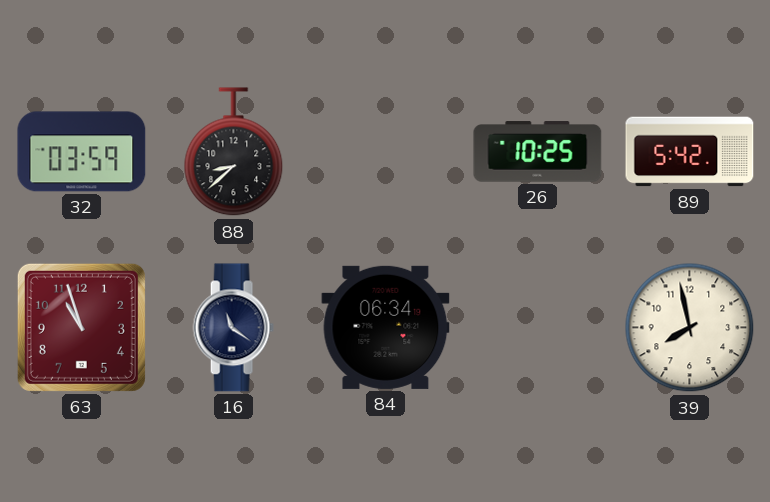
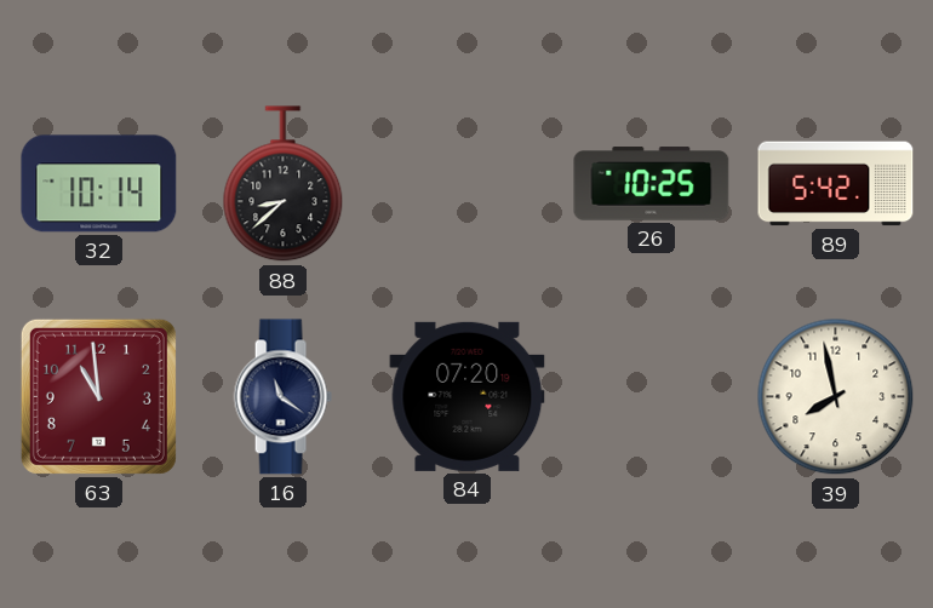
32: 03:59 -> 10:14
63: 10:57 -> 10:59
84: 06:34 -> 07:20
